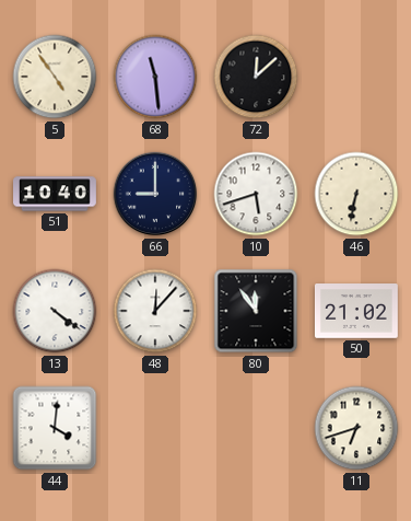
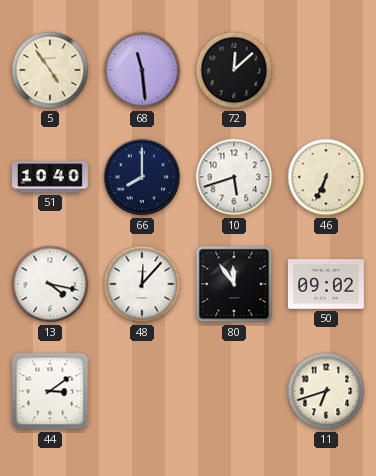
66: 9:00 -> 8:00
46: 6:32 -> 6:34
13: 4:21 -> 4:17
50: 21:02 -> 09:02
44: 4:01 -> 3:09
